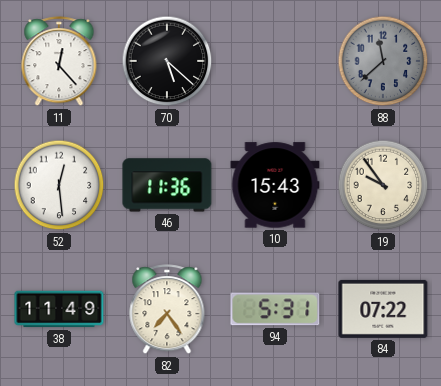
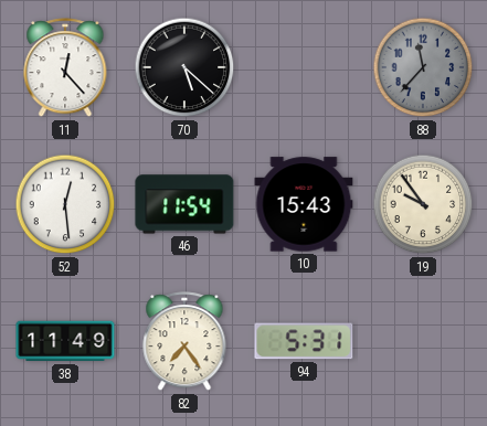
88: 11:38 -> 11:37
46: 11:36 -> 11:54
84: 07:22 -> none
